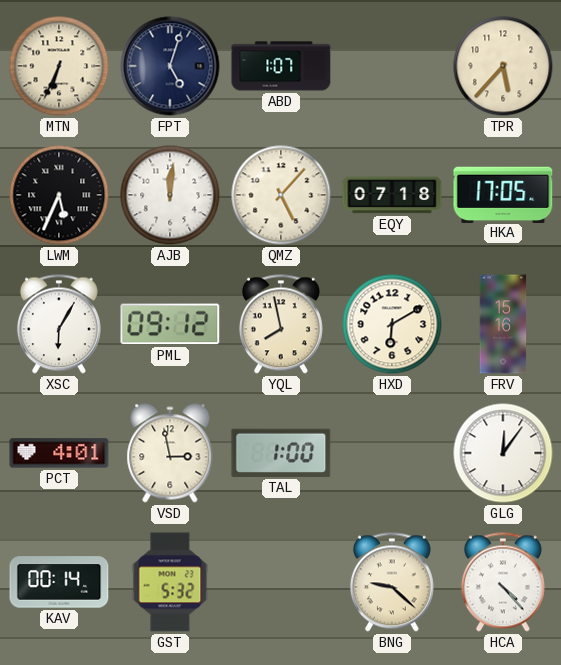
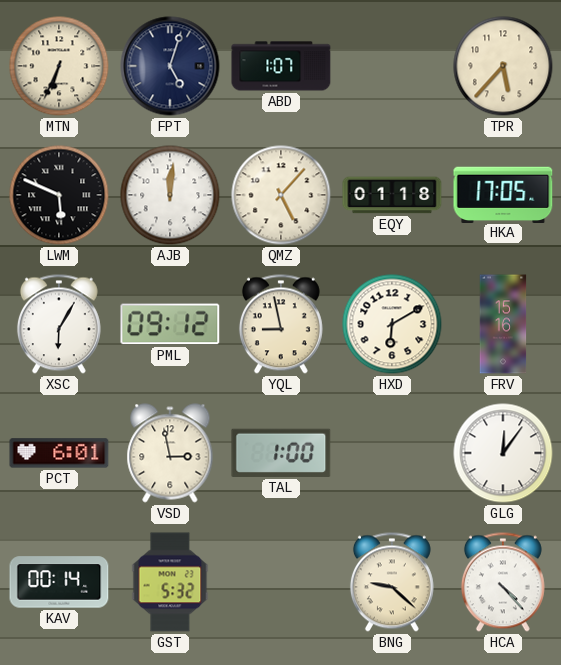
LWM: 5:34 -> 5:49
EQY: 07:18 -> 01:18
YQL: 7:58 -> 8:58
PCT: 4:01 -> 6:01
